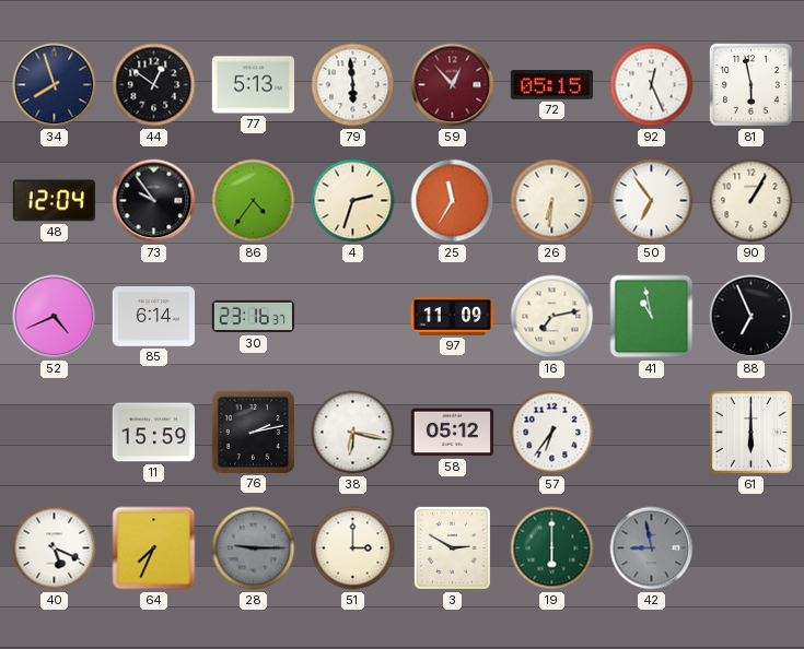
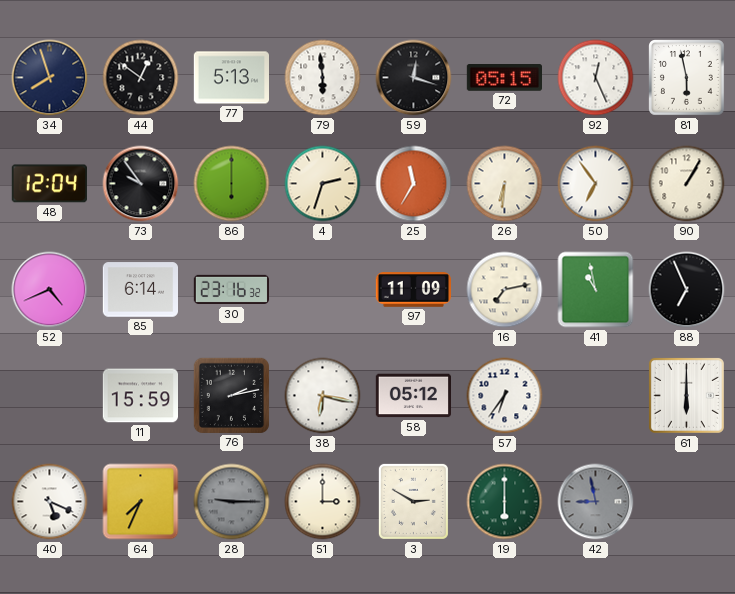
59: 12:53 -> 12:18
59 dial: burgundy -> black
86: 4:36 -> 6:00
30: 23:16:37 -> 23:16:32
